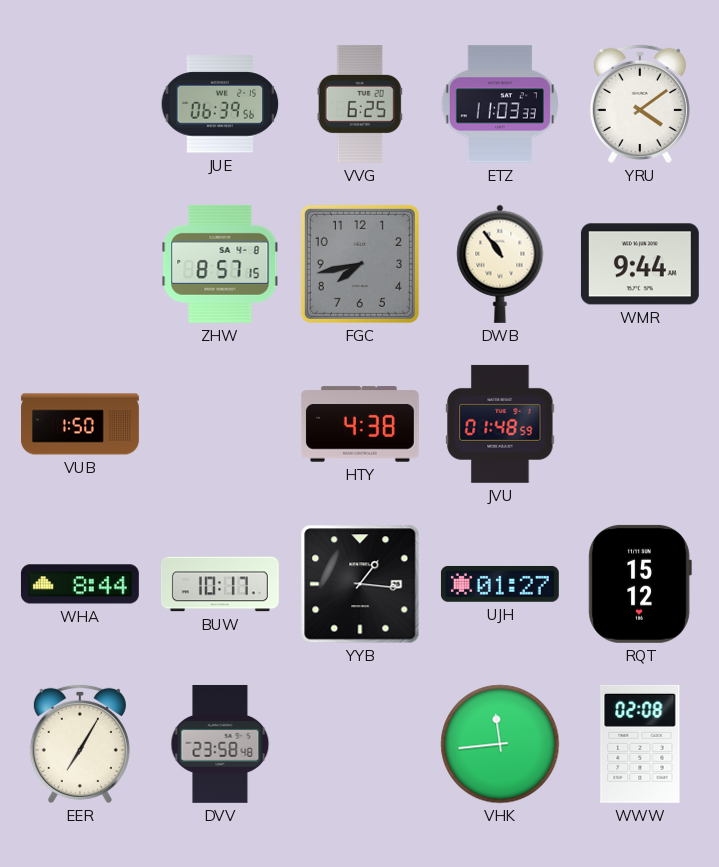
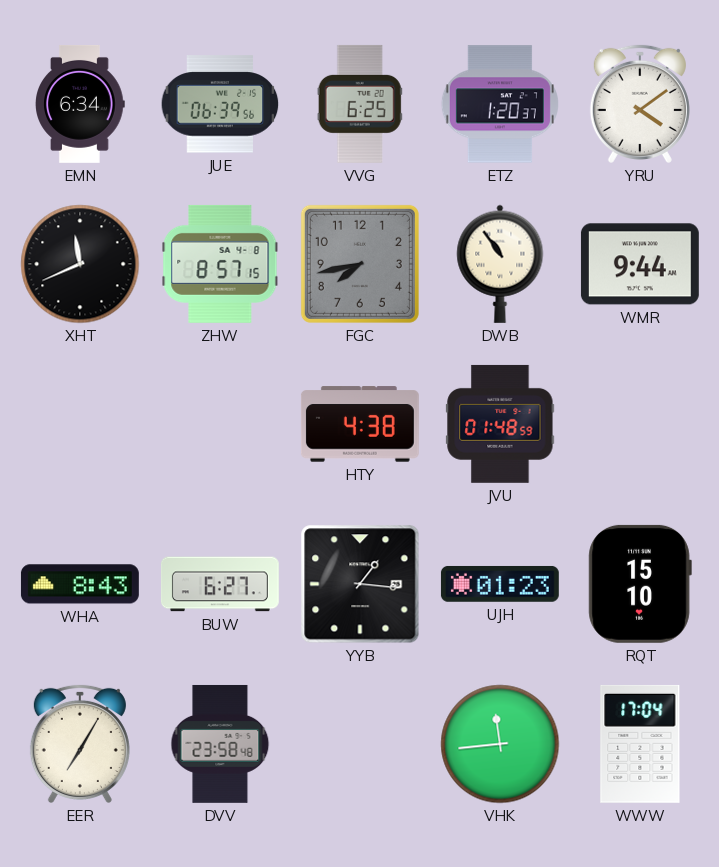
EMN: none -> 6:34
ETZ: 11:03 -> 1:20
XHT: none -> 11:41
VUB: 1:50 -> none
WHA: 8:44 -> 8:43
BUW: 10:17 -> 6:27
UJH: 01:27 -> 01:23
RQT: 15:12 -> 15:10
WWW: 02:08 -> 17:04
